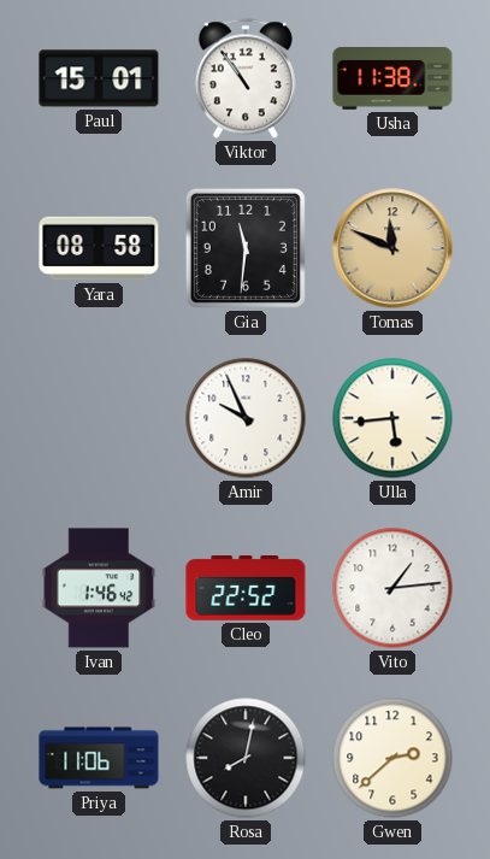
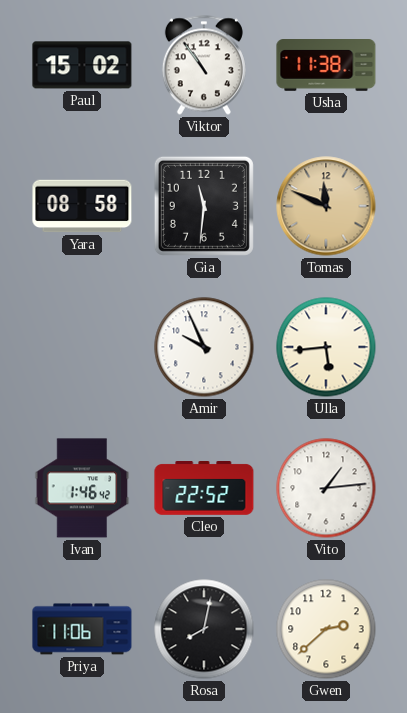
Paul: 15:01 -> 15:02
